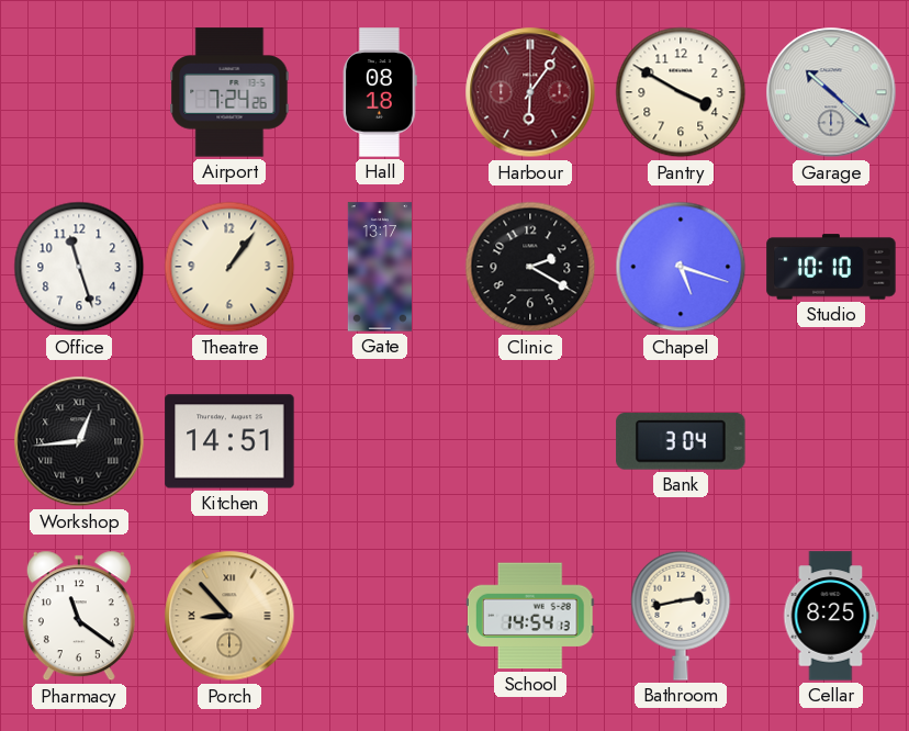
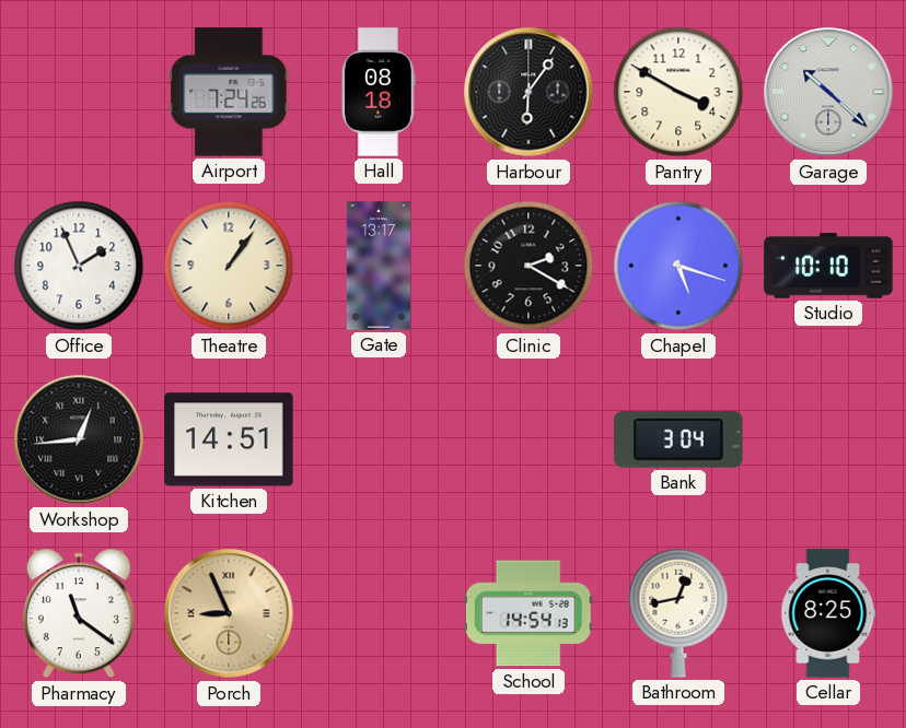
Harbour dial: burgundy -> black
Office: 11:27 -> 1:56
Porch: 8:53 -> 8:56
Bathroom: 2:43 -> 12:43
